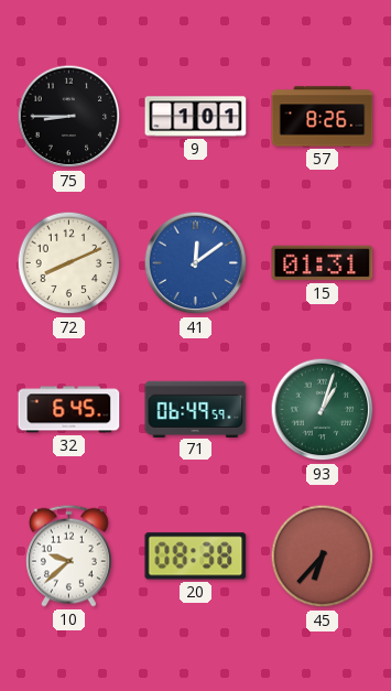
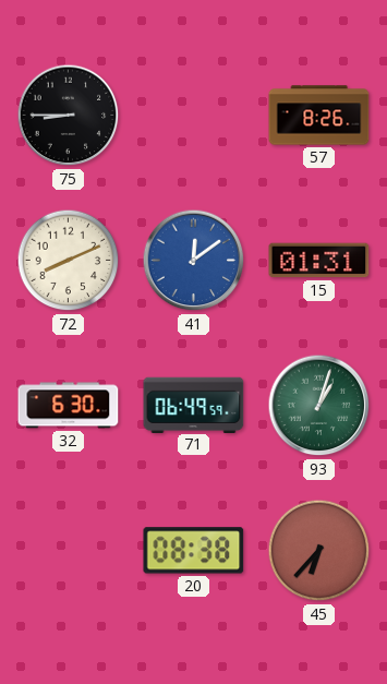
9: 1:01 -> none
32: 6:45 -> 6:30
10: 9:38 -> none
